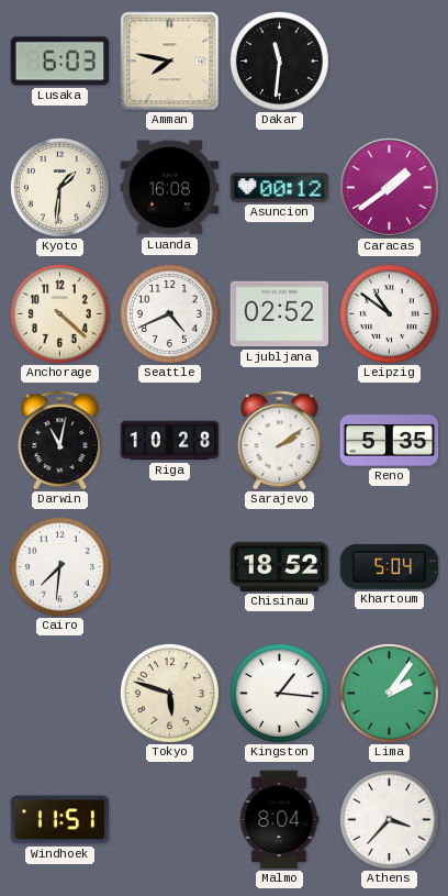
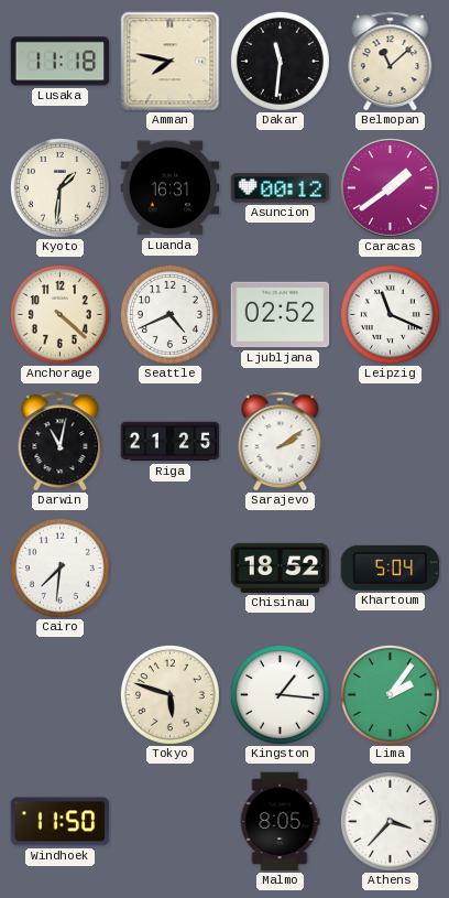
Lusaka: 6:03 -> 11:18
Belmopan: none -> 11:08
Luanda: 16:08 -> 16:31
Leipzig: 10:51 -> 11:19
Riga: 10:28 -> 21:25
Reno: 5:35 -> none
Windhoek: 11:51 -> 11:50
Malmo: 8:04 -> 8:05
